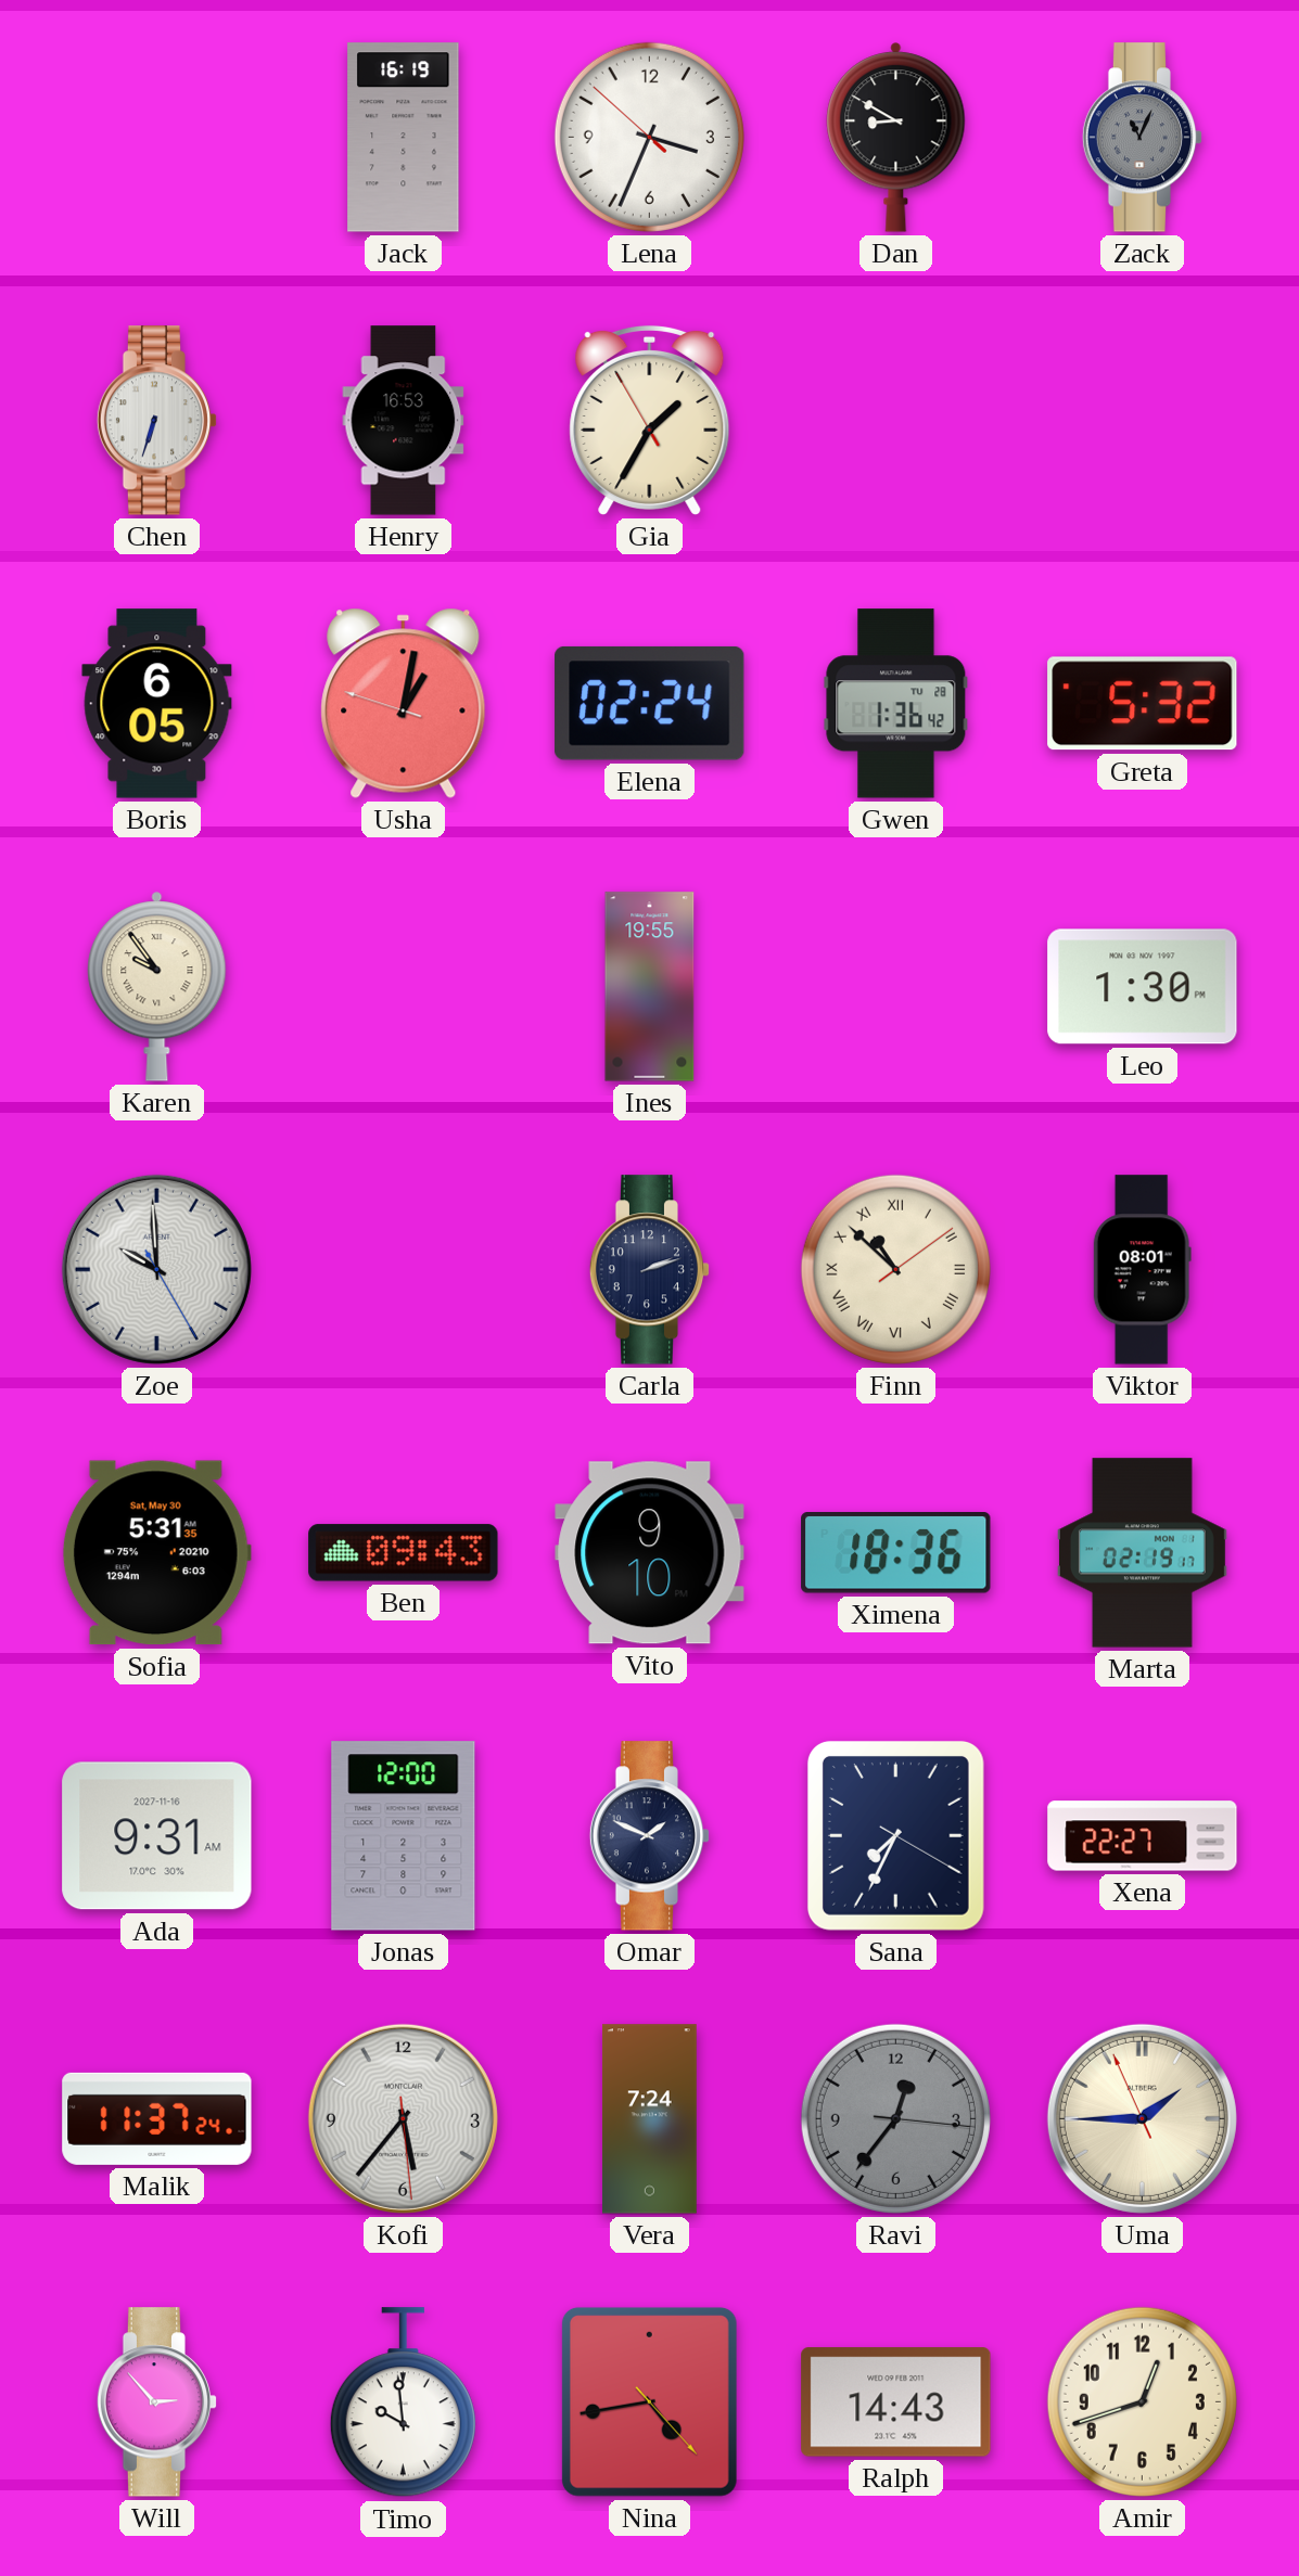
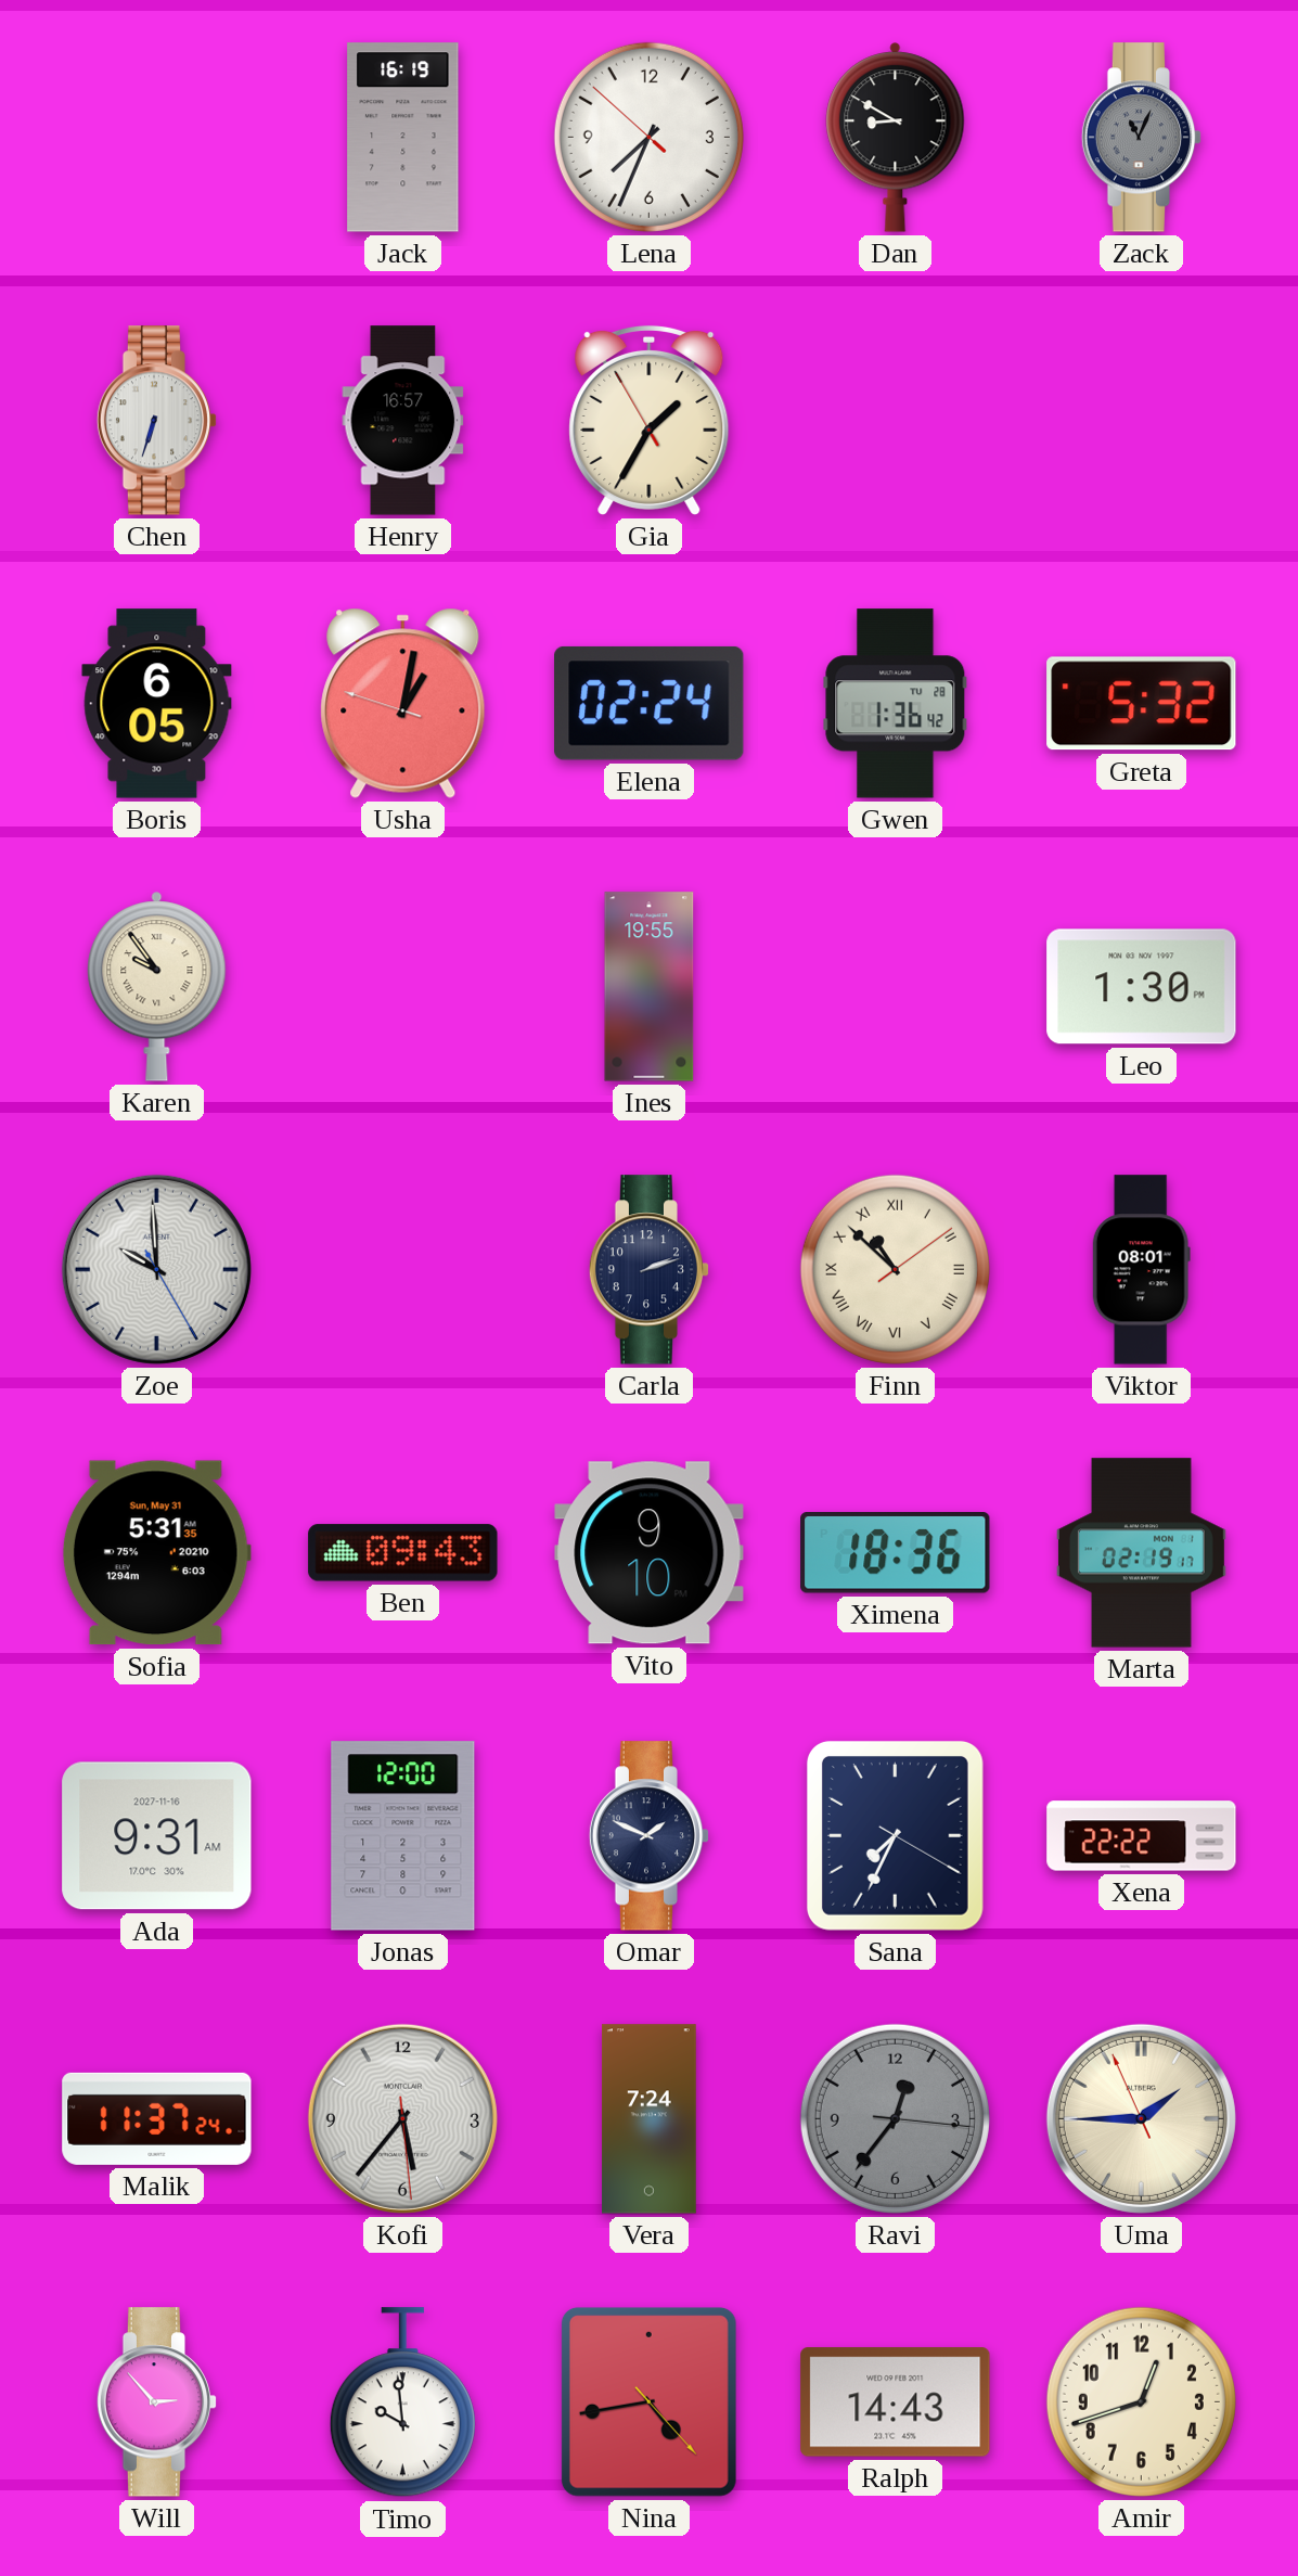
Lena: 3:33 -> 7:33
Henry: 16:53 -> 16:57
Sofia date: Sat, May 30 -> Sun, May 31
Xena: 22:27 -> 22:22
